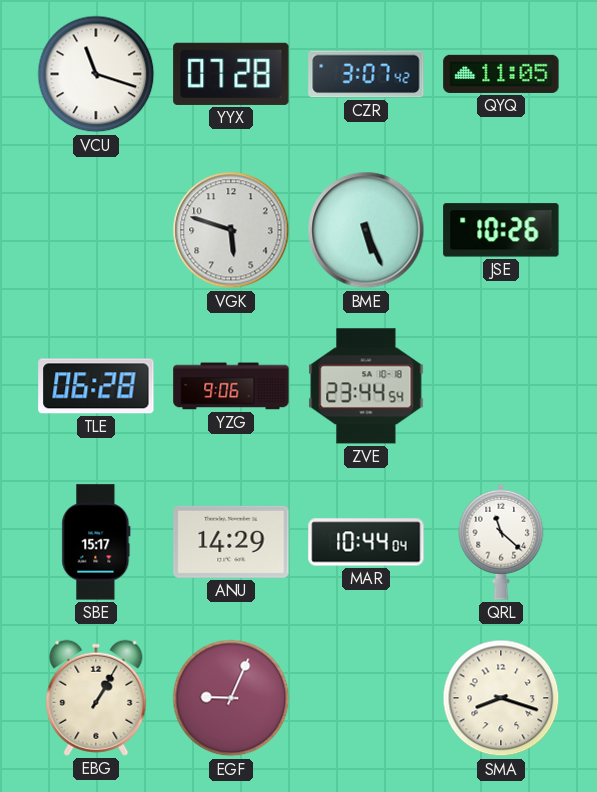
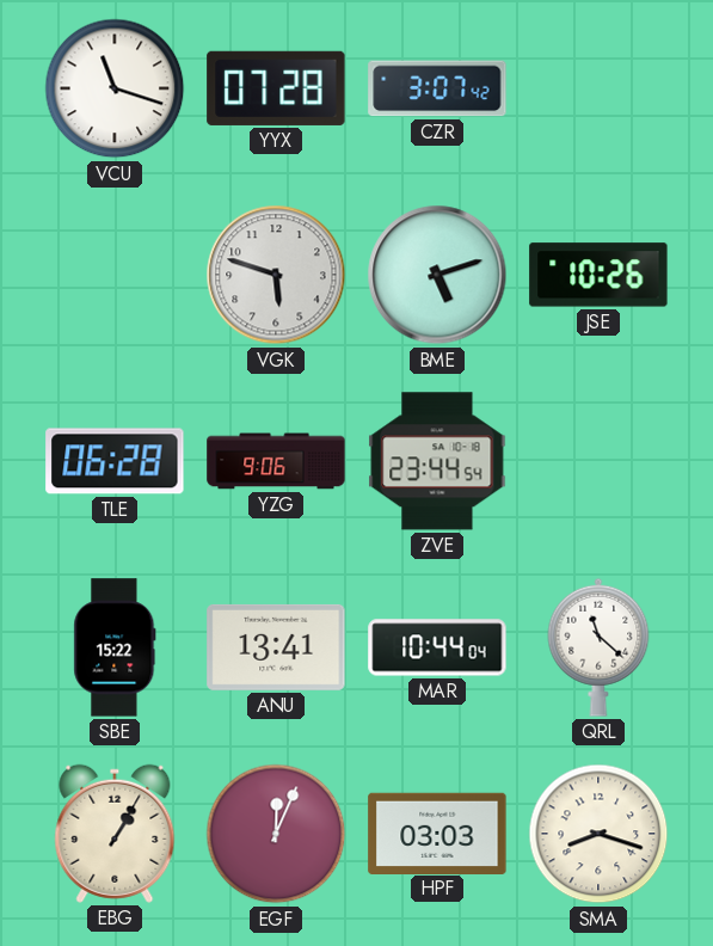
QYQ: 11:05 -> none
BME: 5:26 -> 5:12
SBE: 15:17 -> 15:22
ANU: 14:29 -> 13:41
EGF: 9:04 -> 12:04
HPF: none -> 03:03
